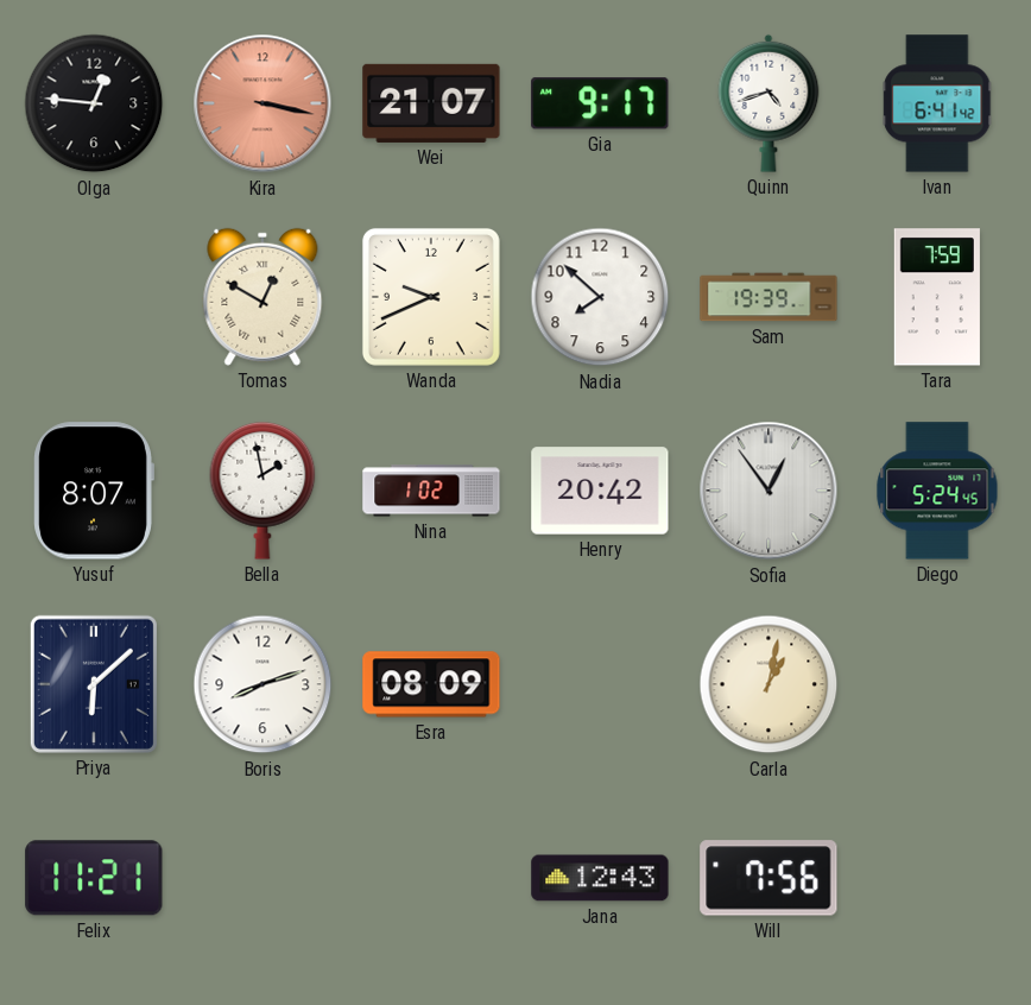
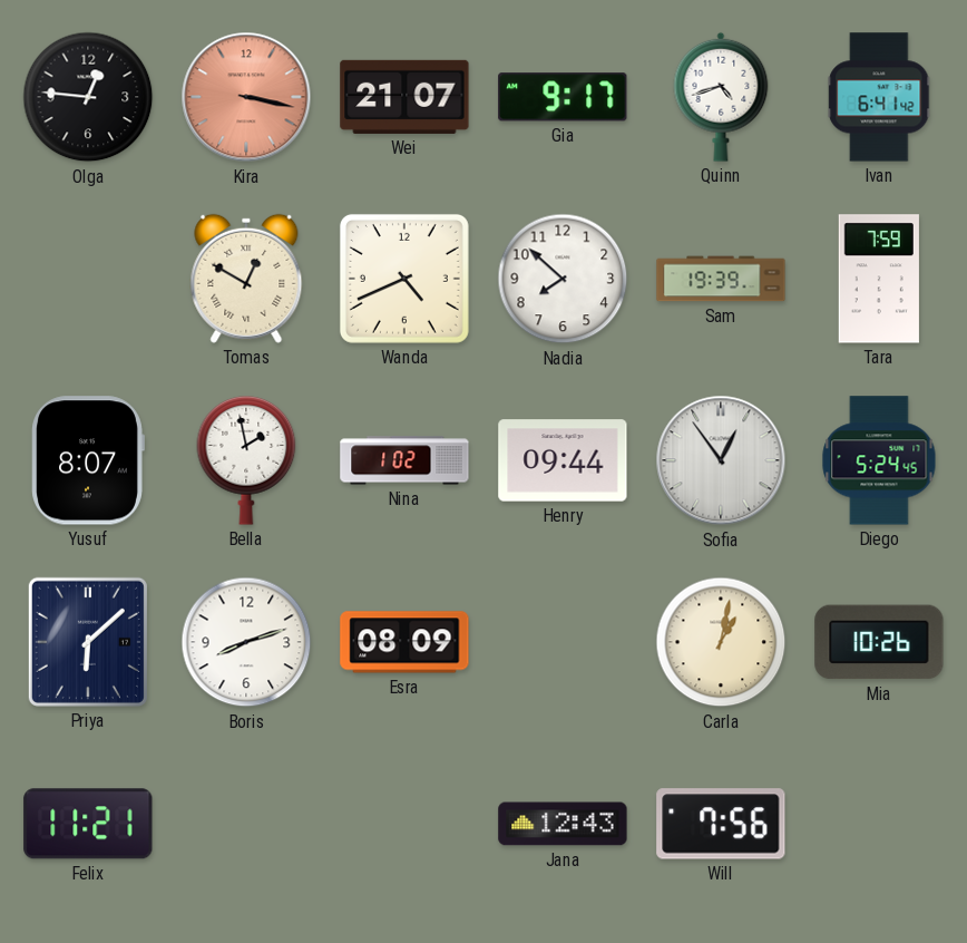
Wanda: 9:41 -> 4:41
Henry: 20:42 -> 09:44
Mia: none -> 10:26
